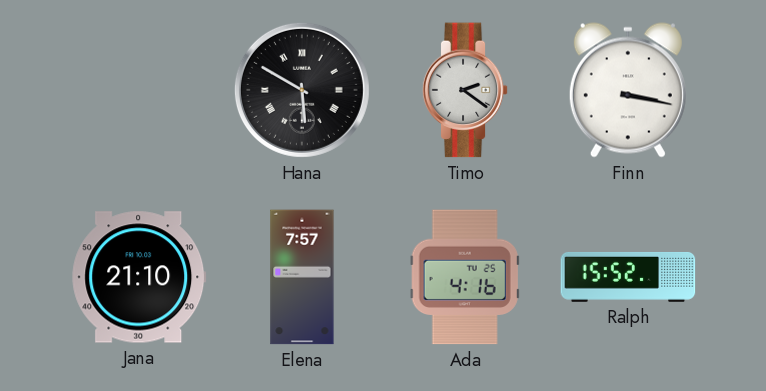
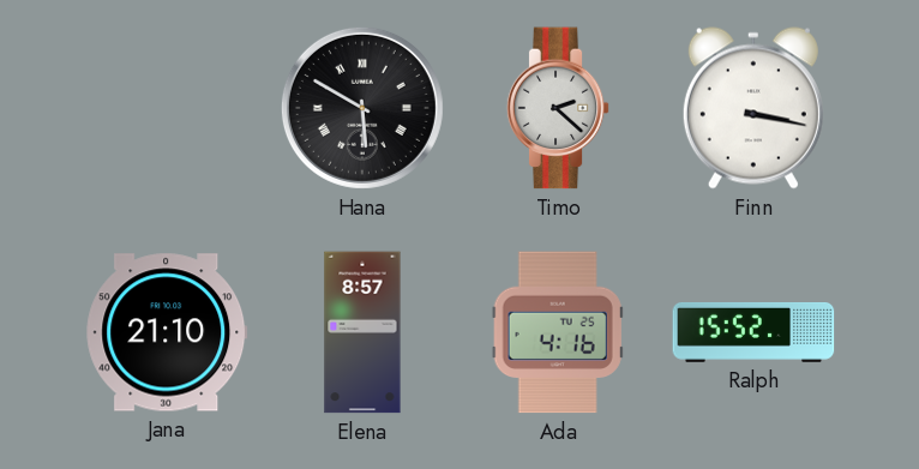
Timo: 2:21 -> 2:22
Elena: 7:57 -> 8:57
